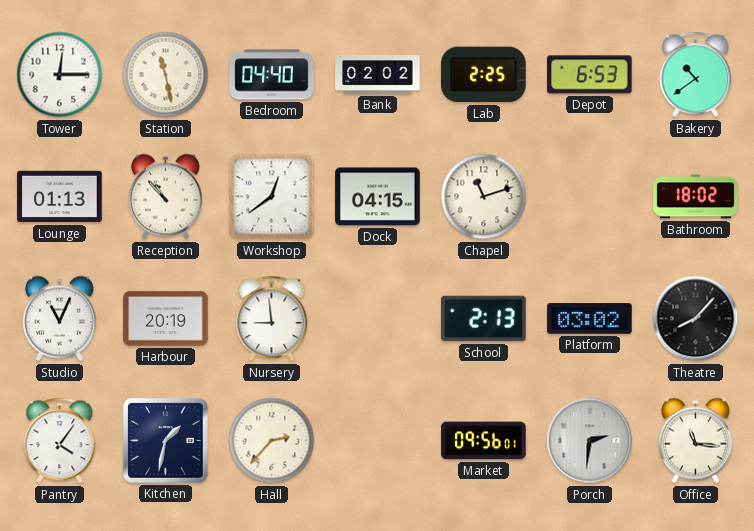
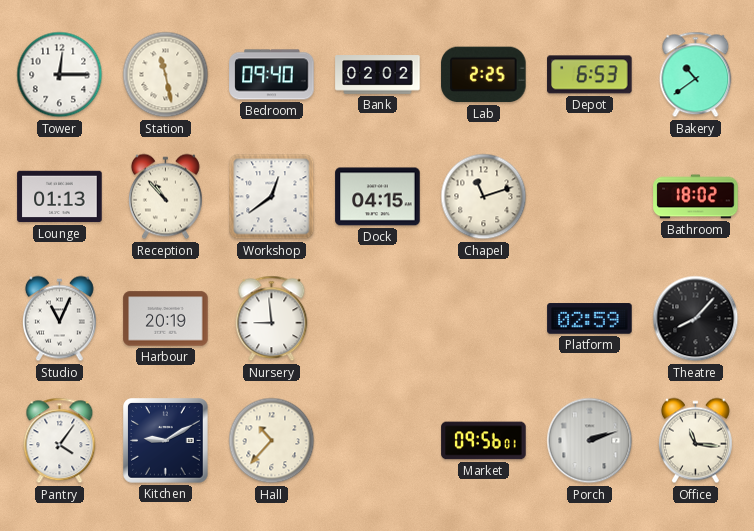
Bedroom: 04:40 -> 09:40
School: 2:13 -> none
Platform: 03:02 -> 02:59
Kitchen: 1:32 -> 9:10
Hall: 2:37 -> 10:37
Porch: 2:31 -> 2:12
